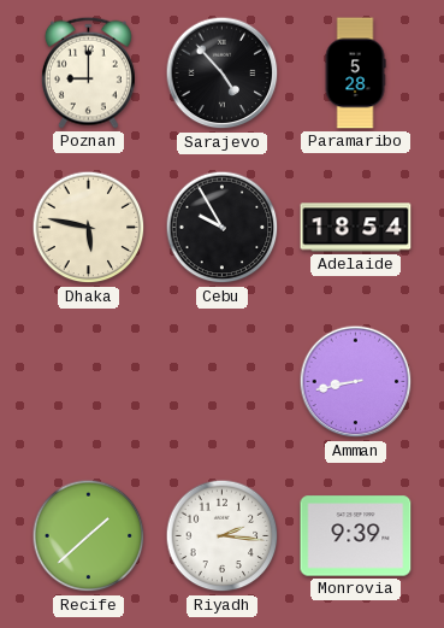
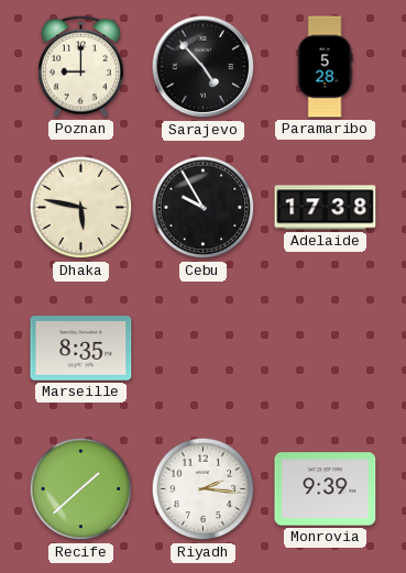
Adelaide: 18:54 -> 17:38
Marseille: none -> 8:35
Amman: 8:43 -> none
